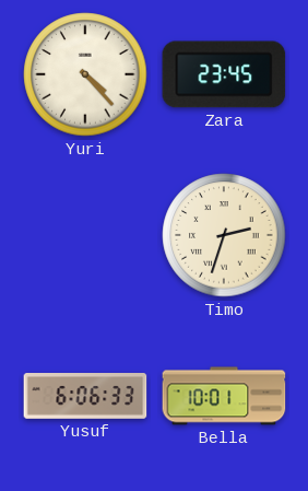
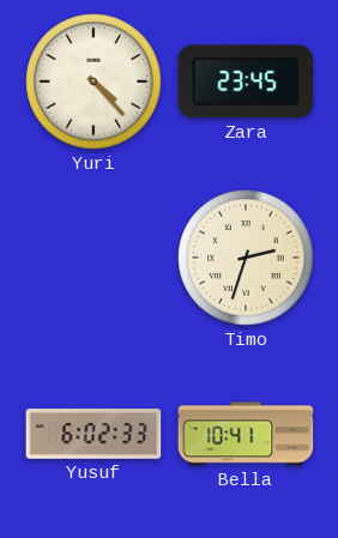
Yusuf: 6:06 -> 6:02
Bella: 10:01 -> 10:41
